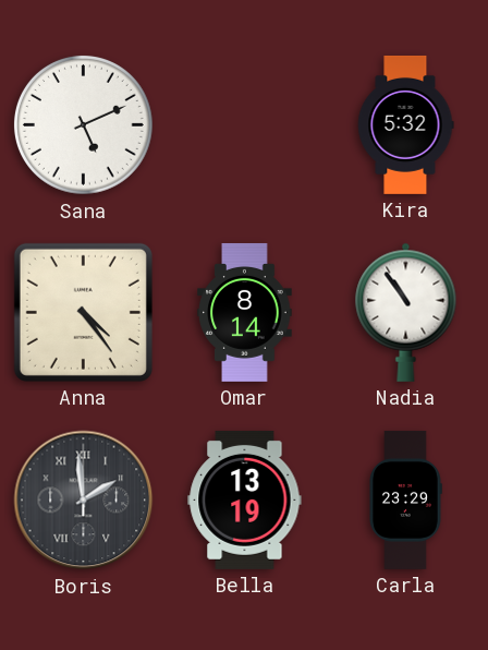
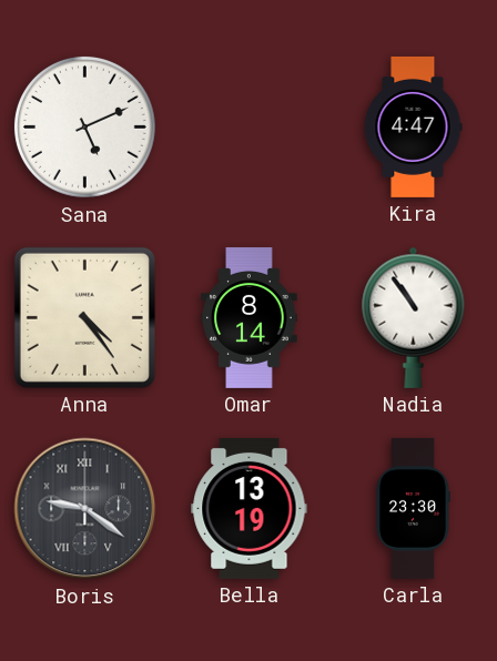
Kira: 5:32 -> 4:47
Boris: 1:59 -> 9:21
Carla: 23:29 -> 23:30
